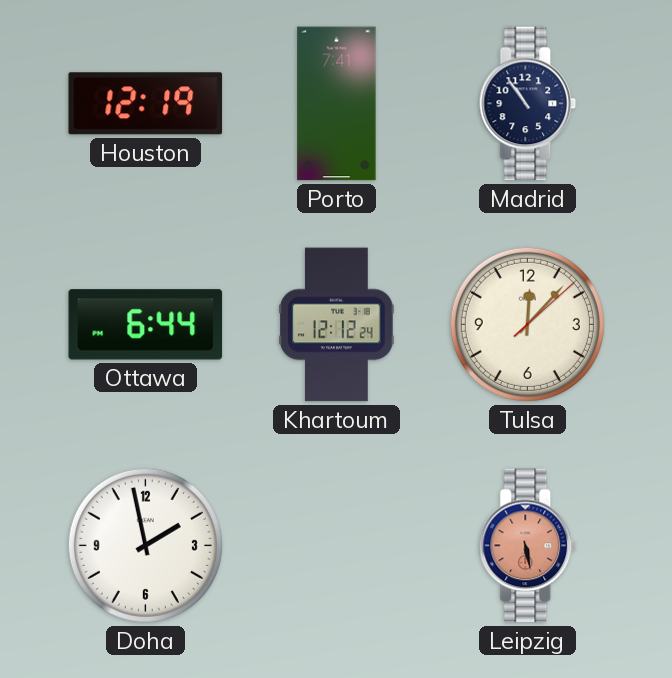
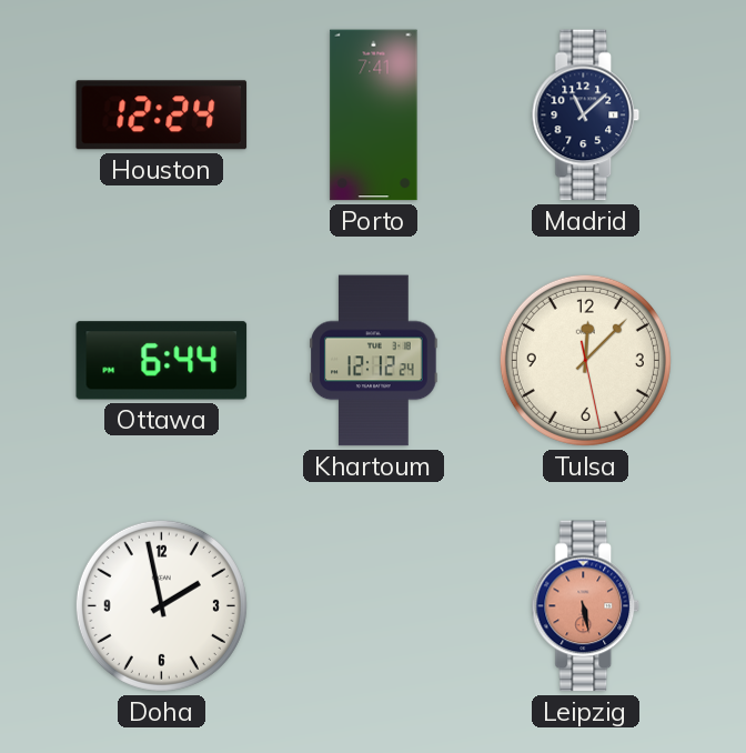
Houston: 12:19 -> 12:24
Madrid: 10:54 -> 11:08
Tulsa: 12:07:08 -> 12:07:28
